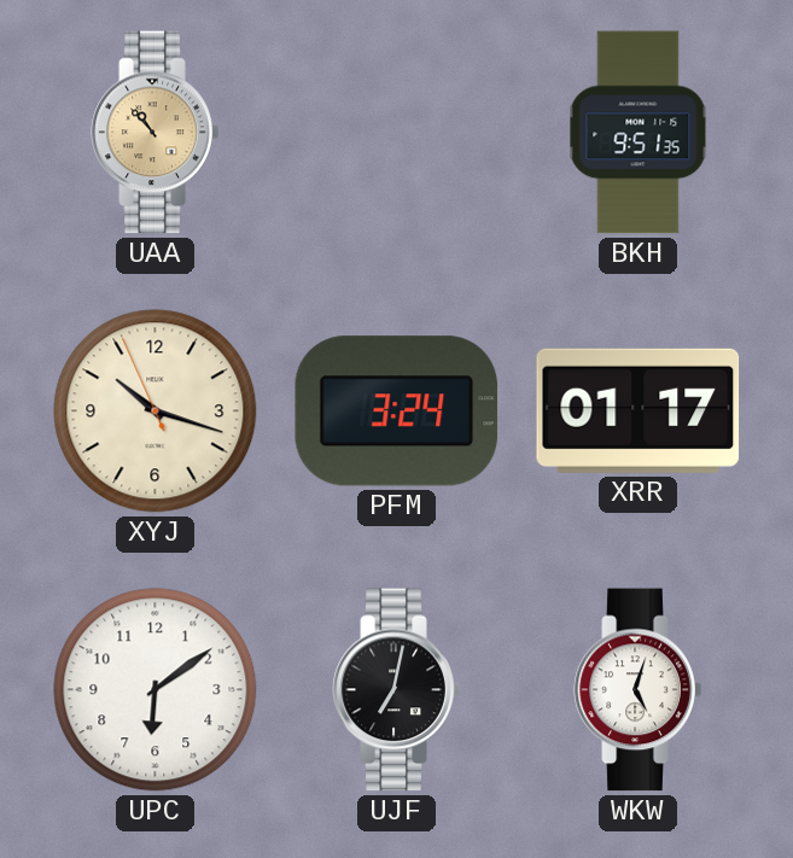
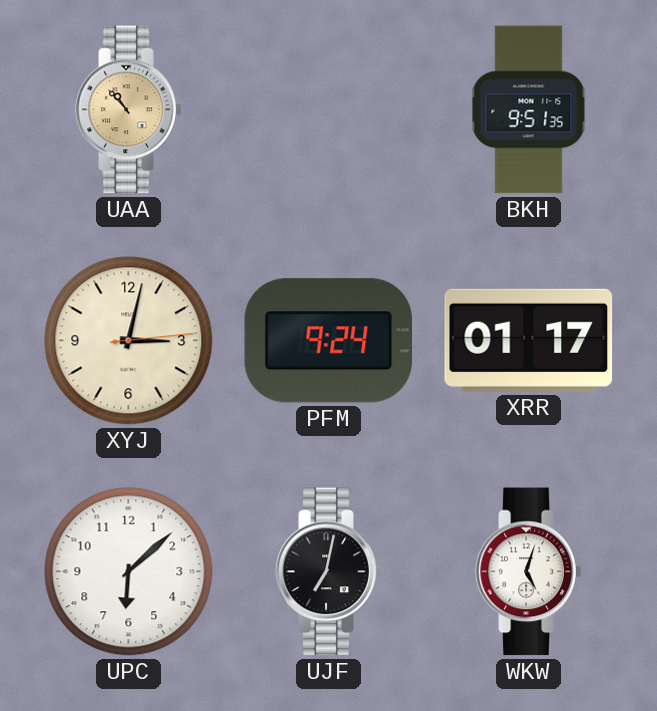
XYJ: 10:17 -> 3:02
PFM: 3:24 -> 9:24
UPC: 6:09 -> 6:08
